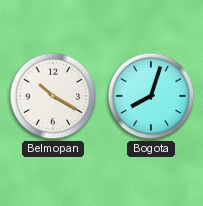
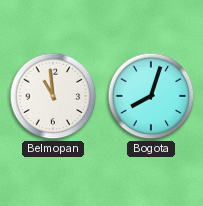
Belmopan: 10:20 -> 10:59
